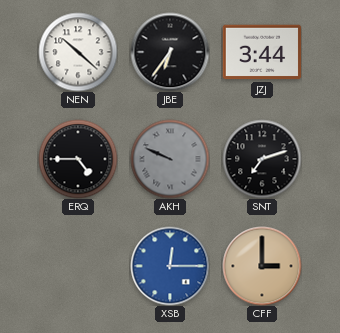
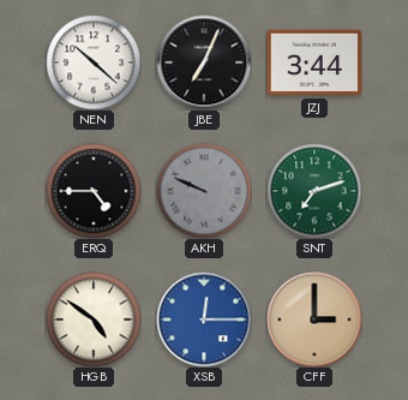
JBE: 6:36 -> 7:04
SNT dial: black -> green
HGB: none -> 4:51
